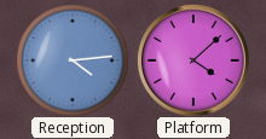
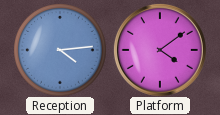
Platform: 4:08 -> 4:09
